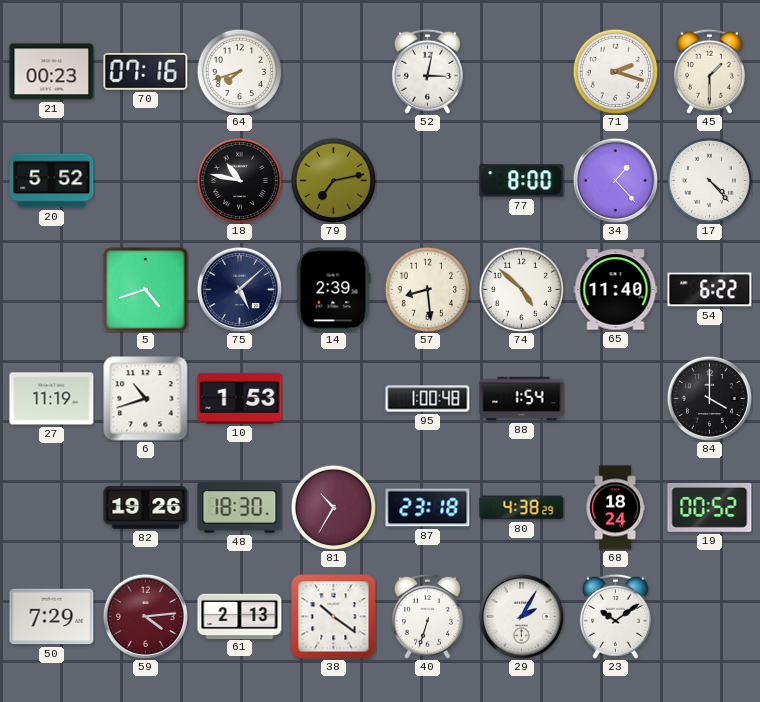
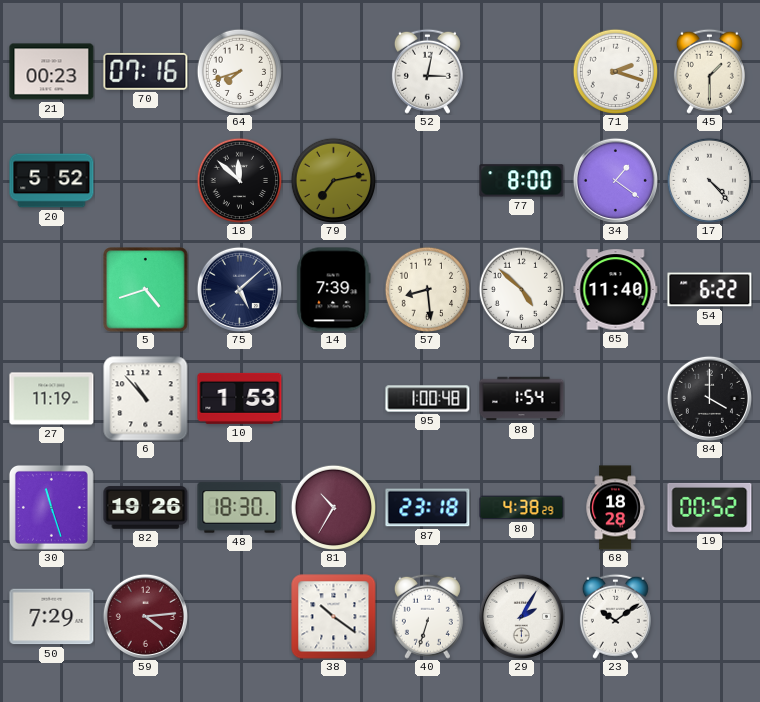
18: 10:47 -> 11:52
34: 1:23 -> 1:21
14: 2:39 -> 7:39
6: 10:42 -> 10:53
30: none -> 11:27
68: 18:24 -> 18:28
61: 2:13 -> none
